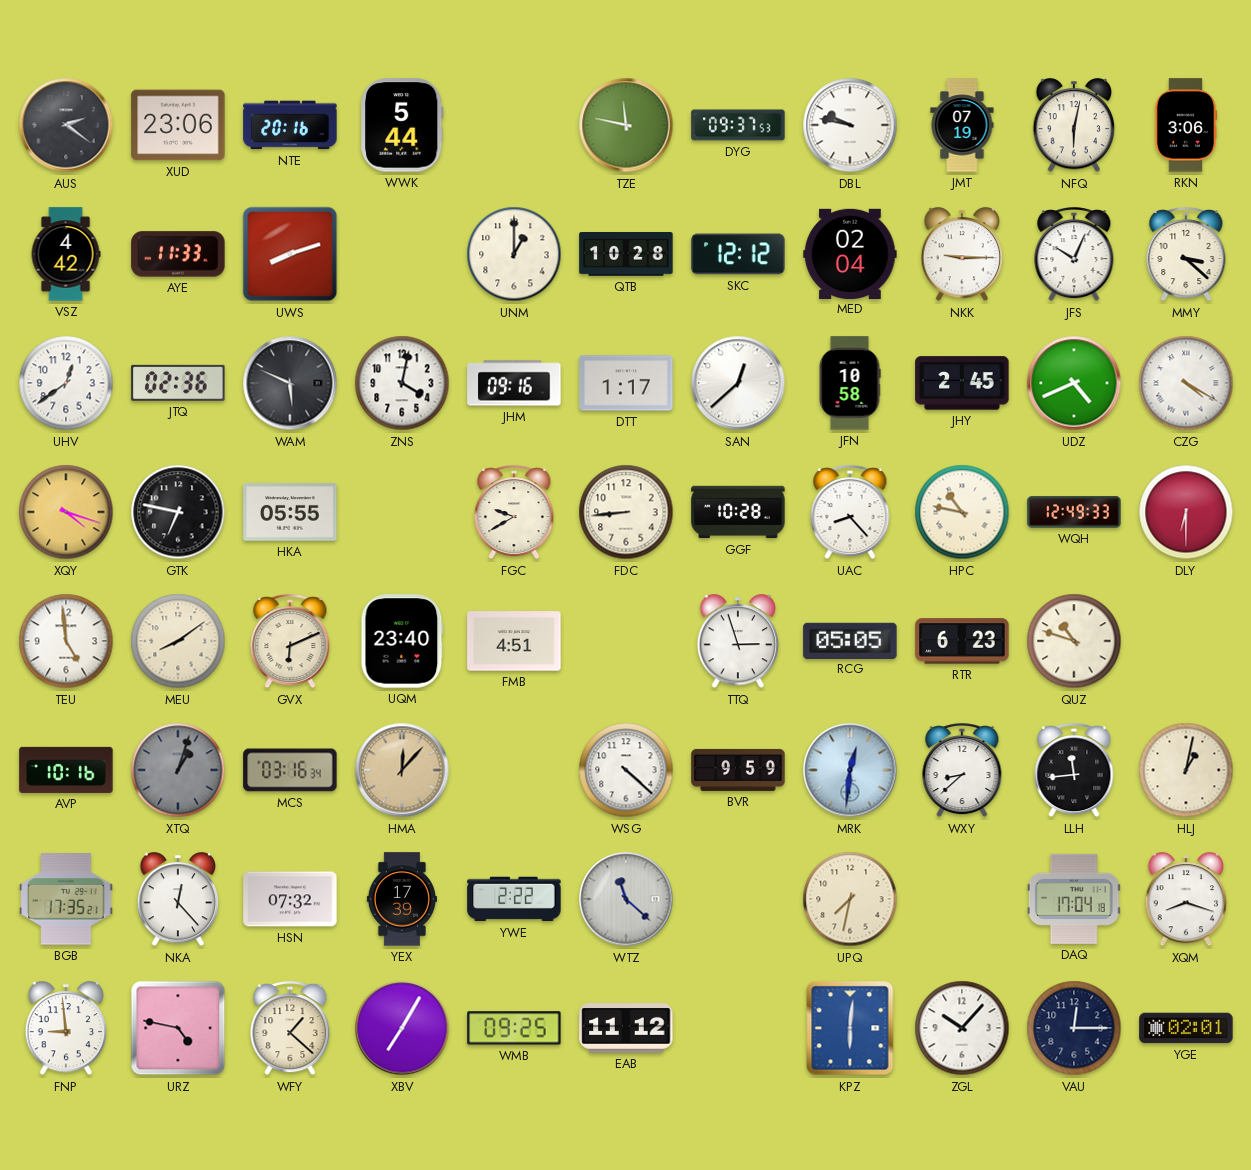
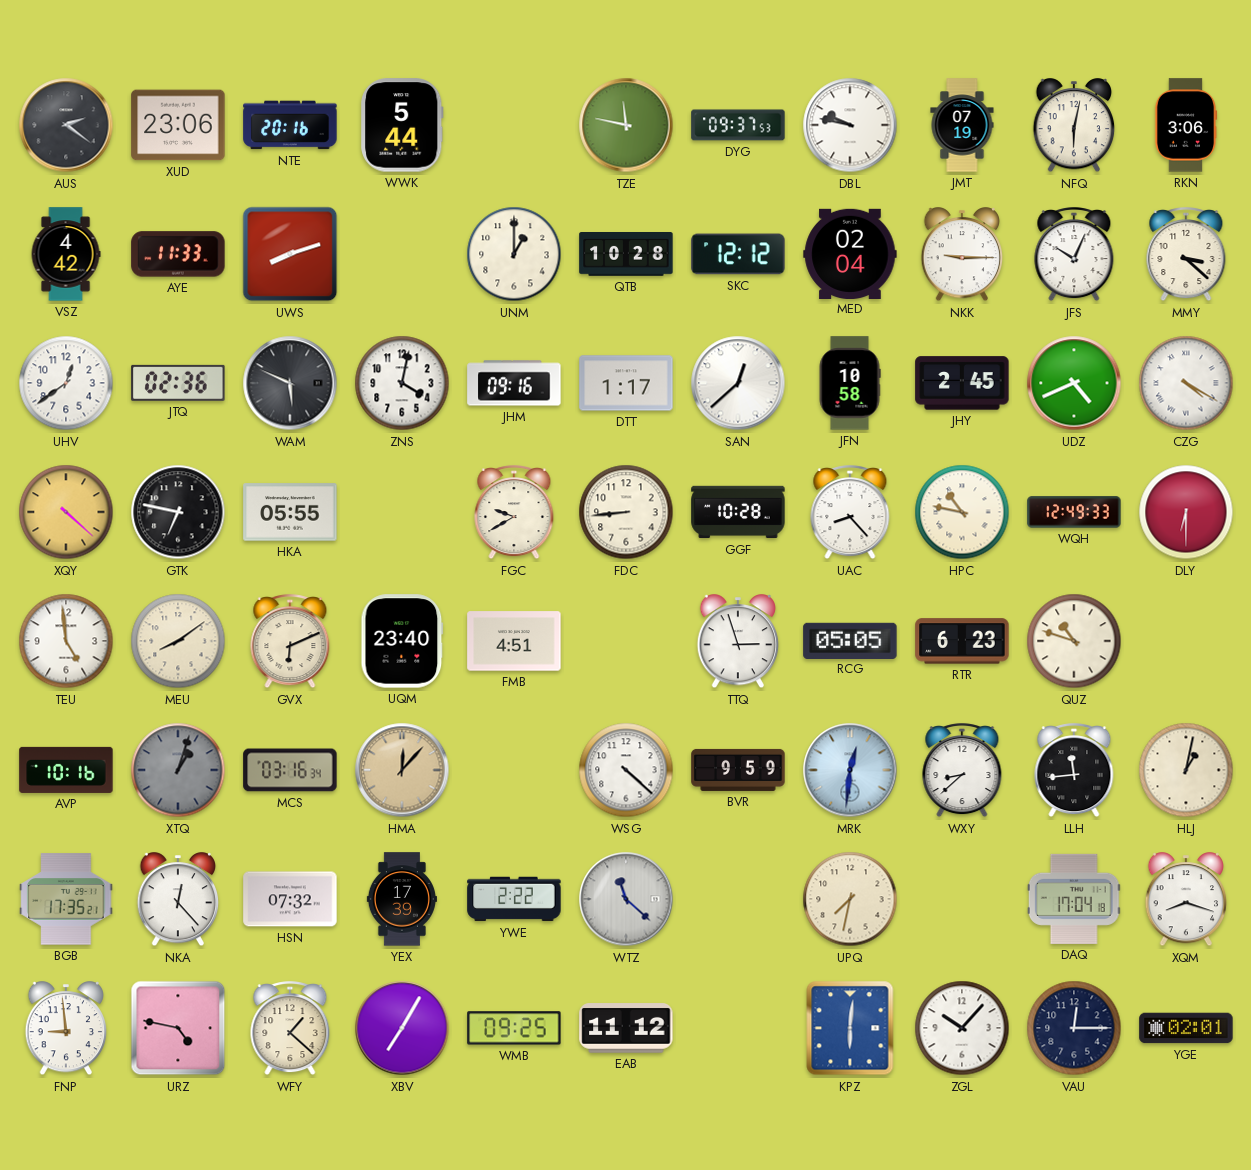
XQY: 4:18 -> 4:22
